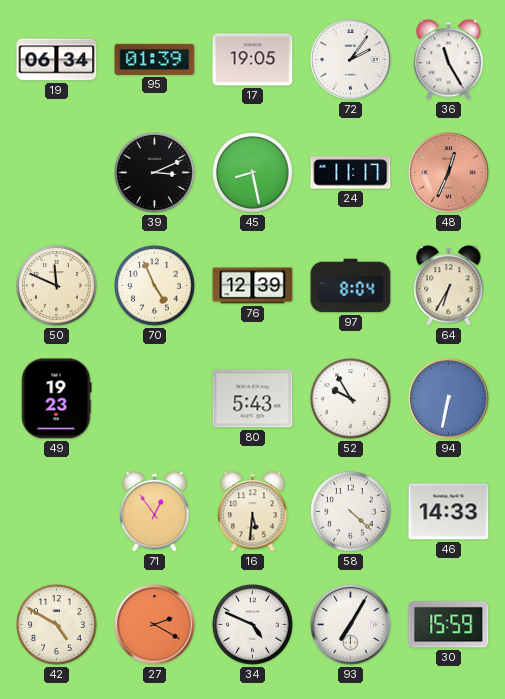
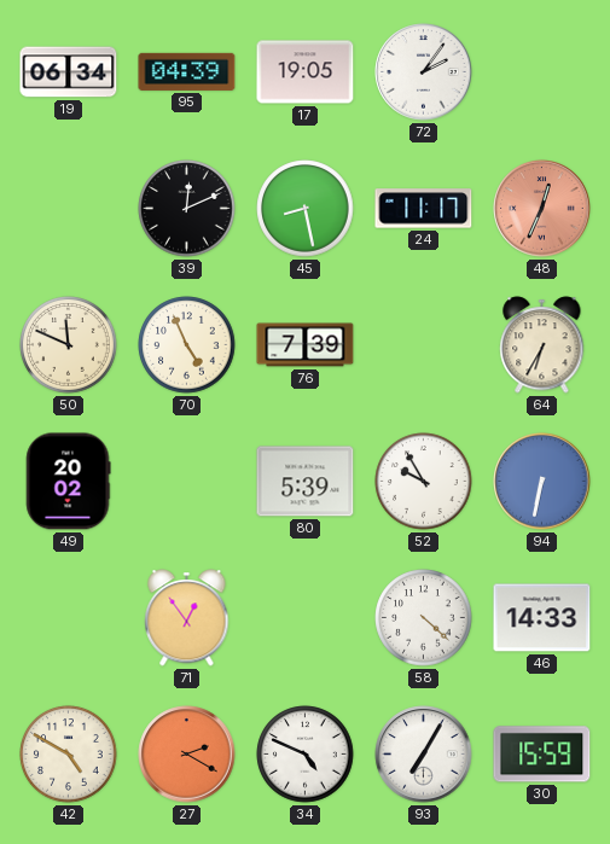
95: 01:39 -> 04:39
36: 11:25 -> none
39: 3:11 -> 12:11
76: 12:39 -> 7:39
97: 8:04 -> none
49: 19:23 -> 20:02
80: 5:43 -> 5:39
16: 5:31 -> none
